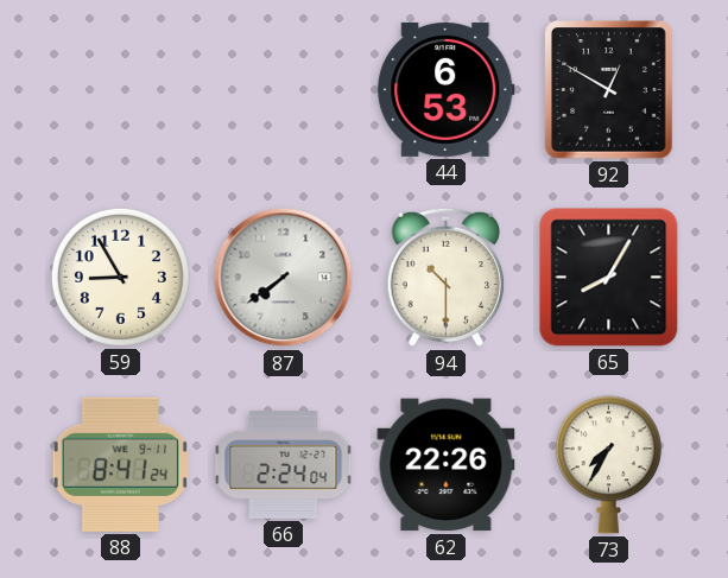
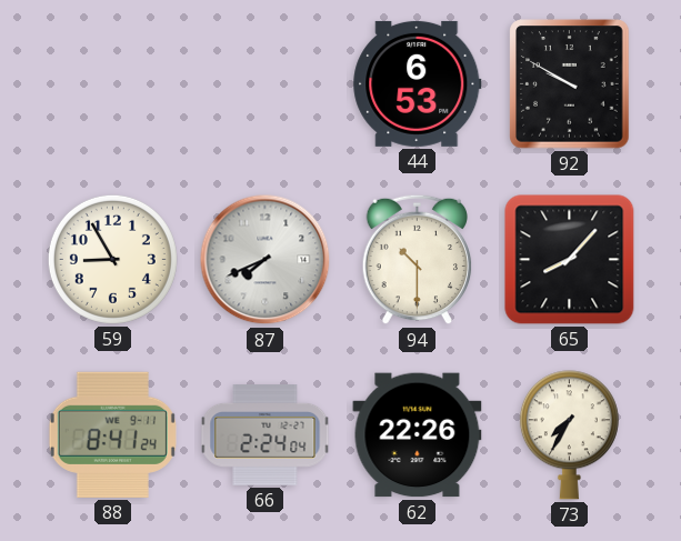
92: 12:50 -> 9:50
87: 7:39 -> 7:41
65: 8:05 -> 8:07
